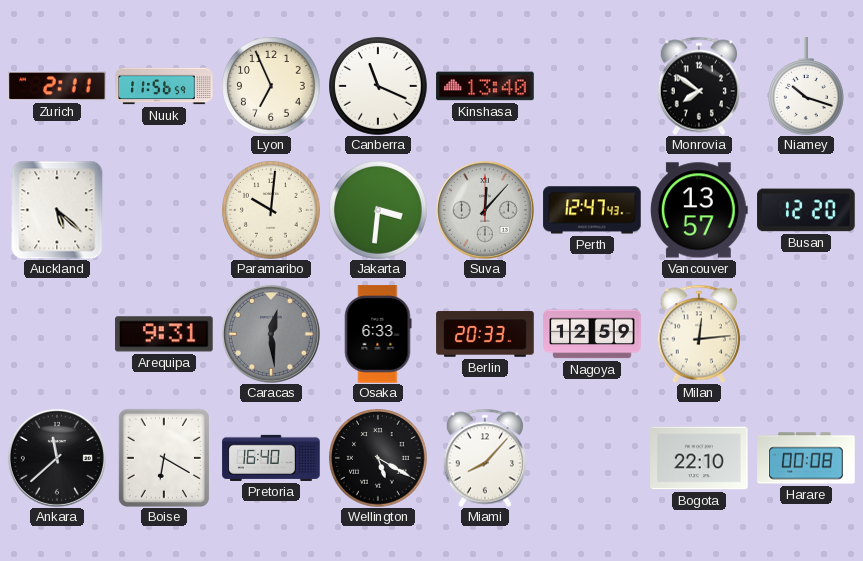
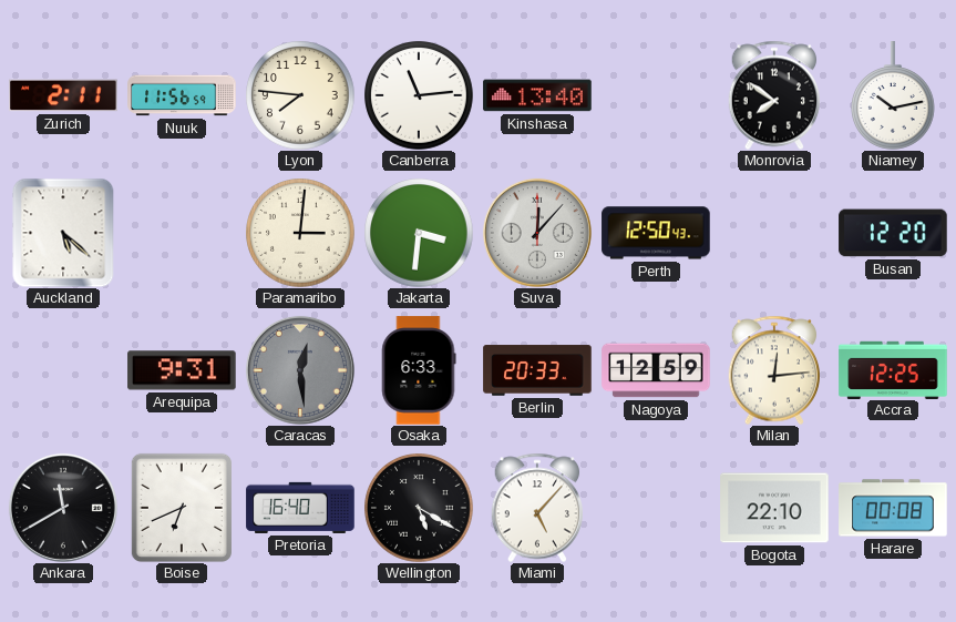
Lyon: 6:56 -> 7:46
Canberra: 11:19 -> 11:14
Niamey: 10:18 -> 10:13
Paramaribo: 10:01 -> 3:01
Perth: 12:47 -> 12:50
Vancouver: 13:57 -> none
Accra: none -> 12:25
Ankara: 11:38 -> 11:40
Boise: 6:20 -> 6:41
Miami: 8:07 -> 5:07
